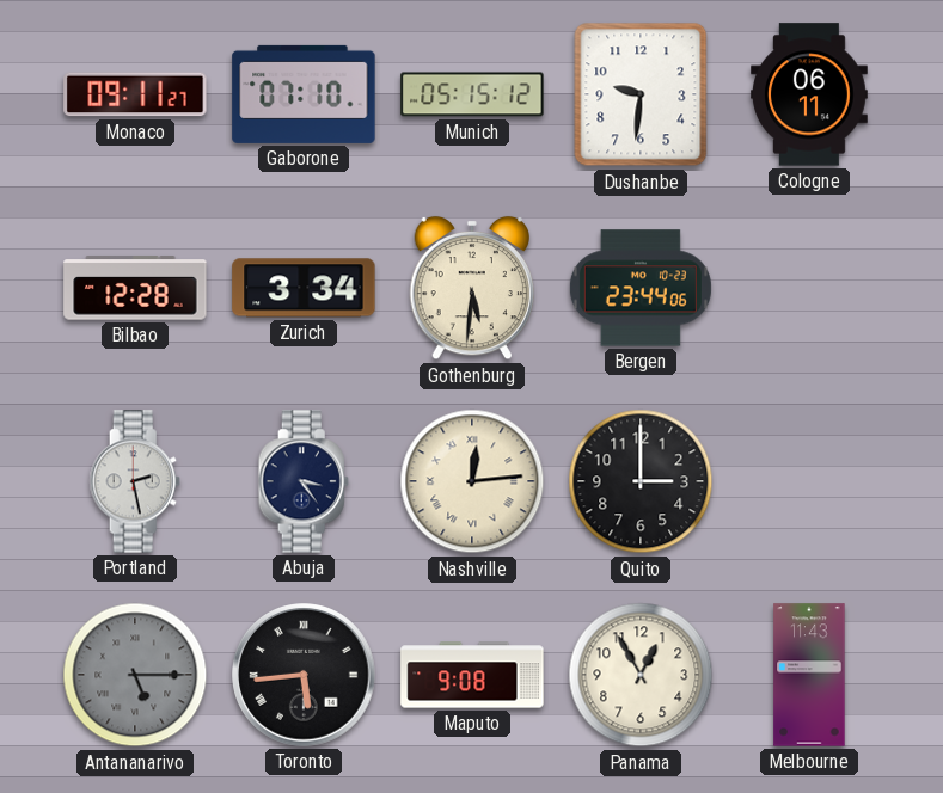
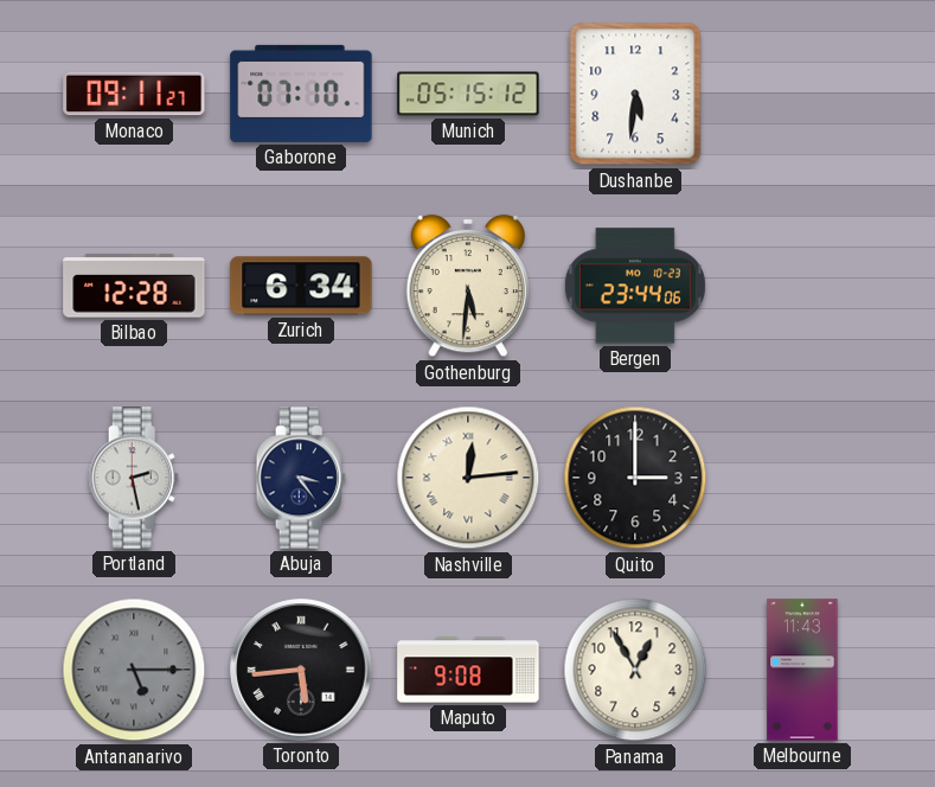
Dushanbe: 9:31 -> 5:31
Cologne: 06:11 -> none
Zurich: 3:34 -> 6:34
